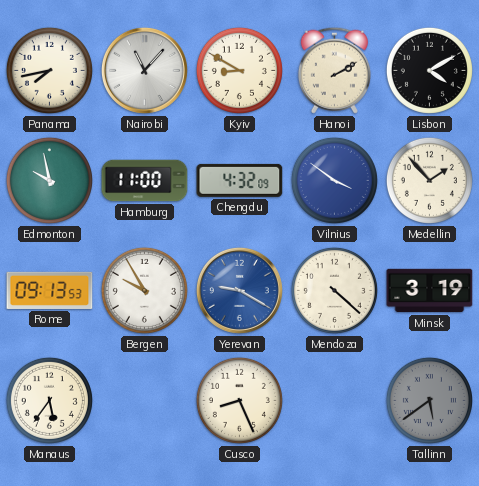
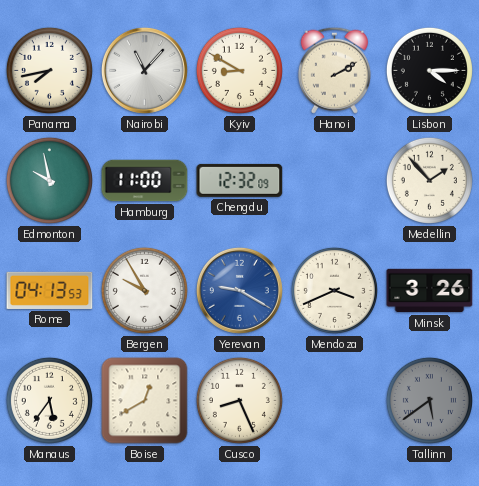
Lisbon: 4:10 -> 4:15
Chengdu: 4:32 -> 12:32
Vilnius: 3:51 -> none
Rome: 09:13 -> 04:13
Mendoza: 4:22 -> 3:41
Minsk: 3:19 -> 3:26
Boise: none -> 12:40
